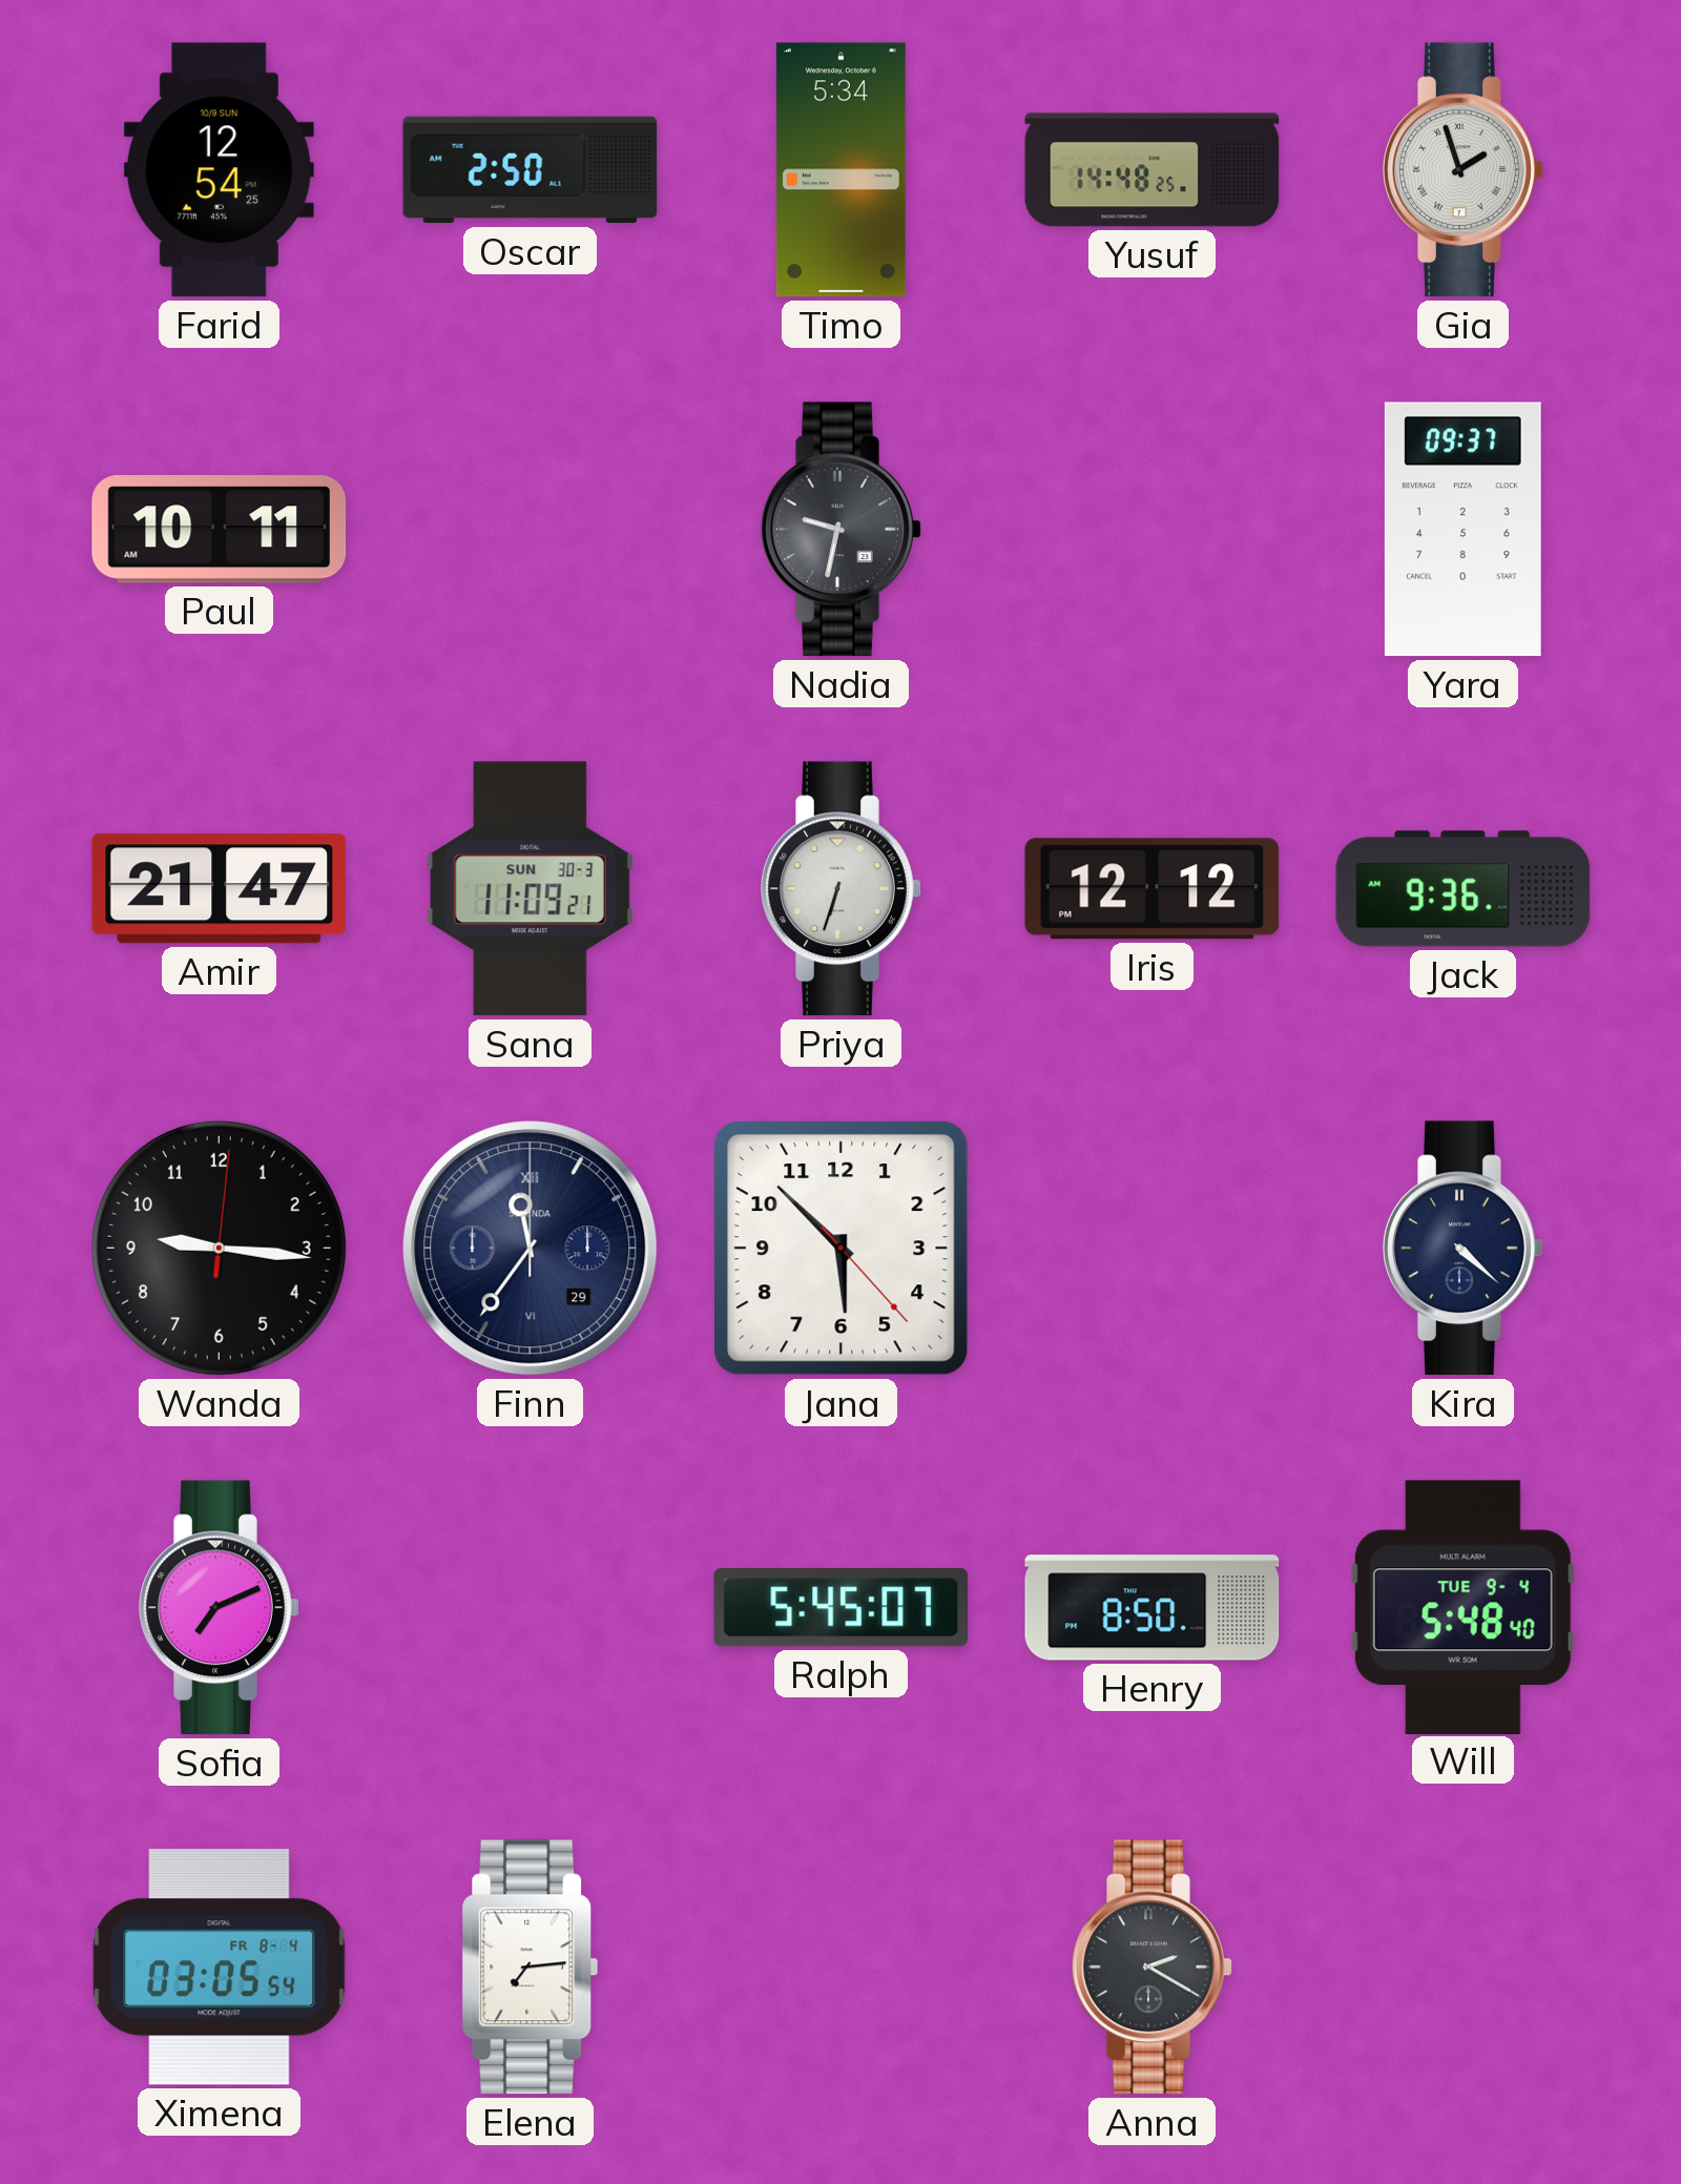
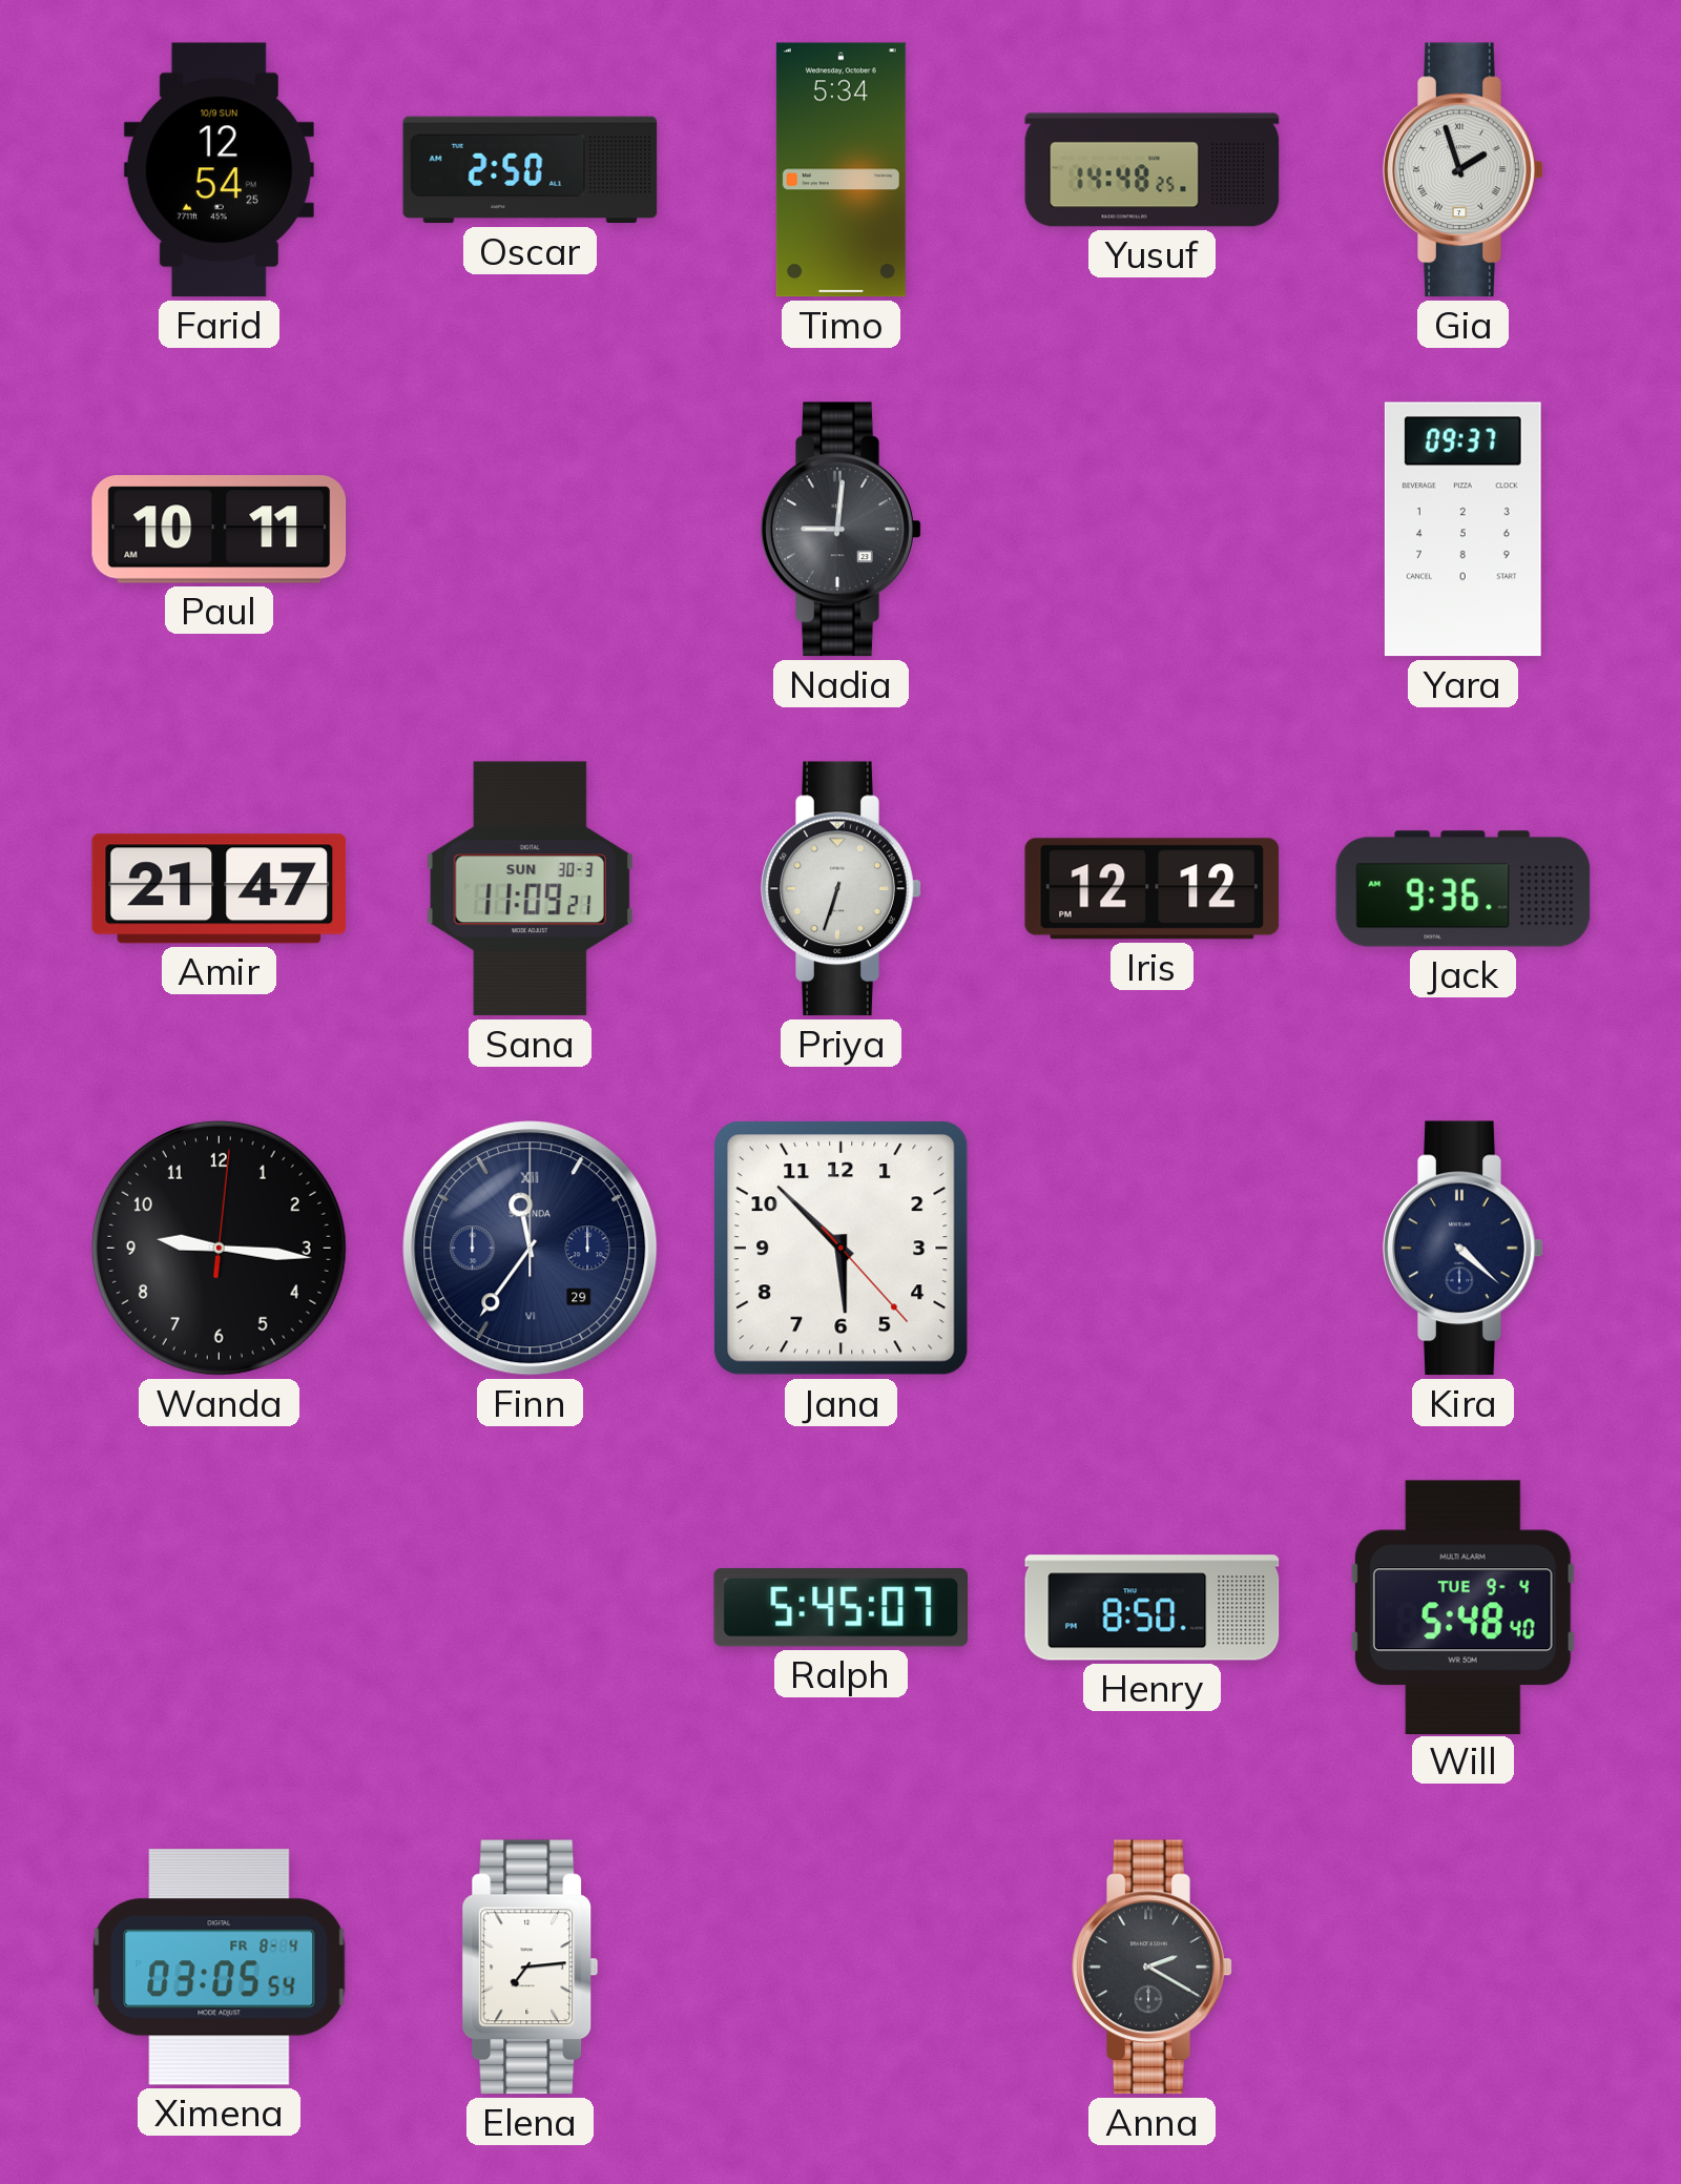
Nadia: 9:32 -> 9:01
Sofia: 7:11 -> none
